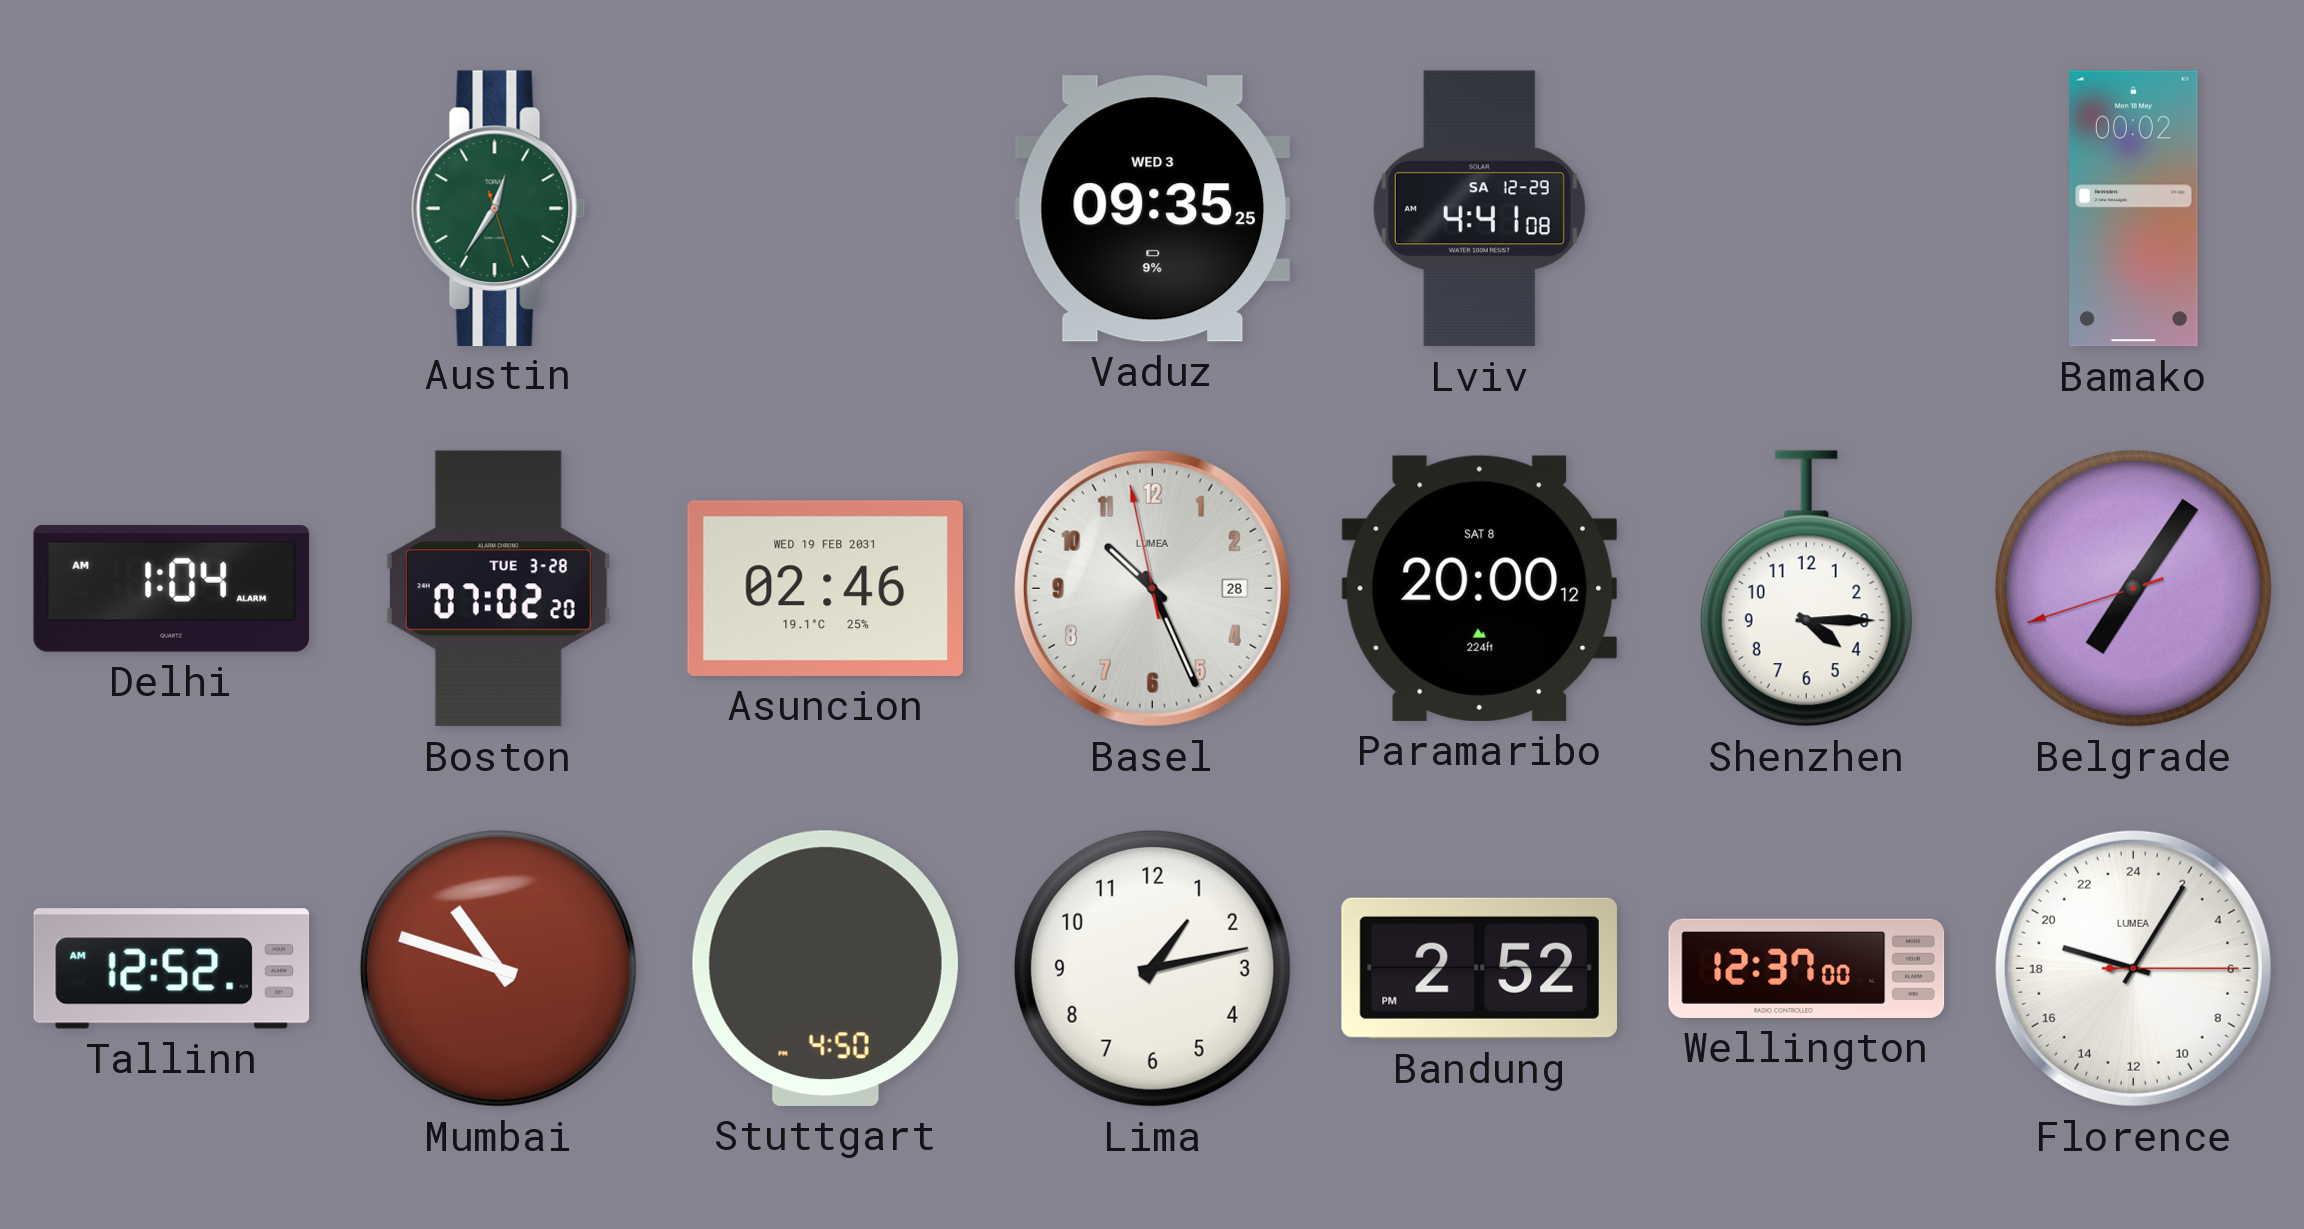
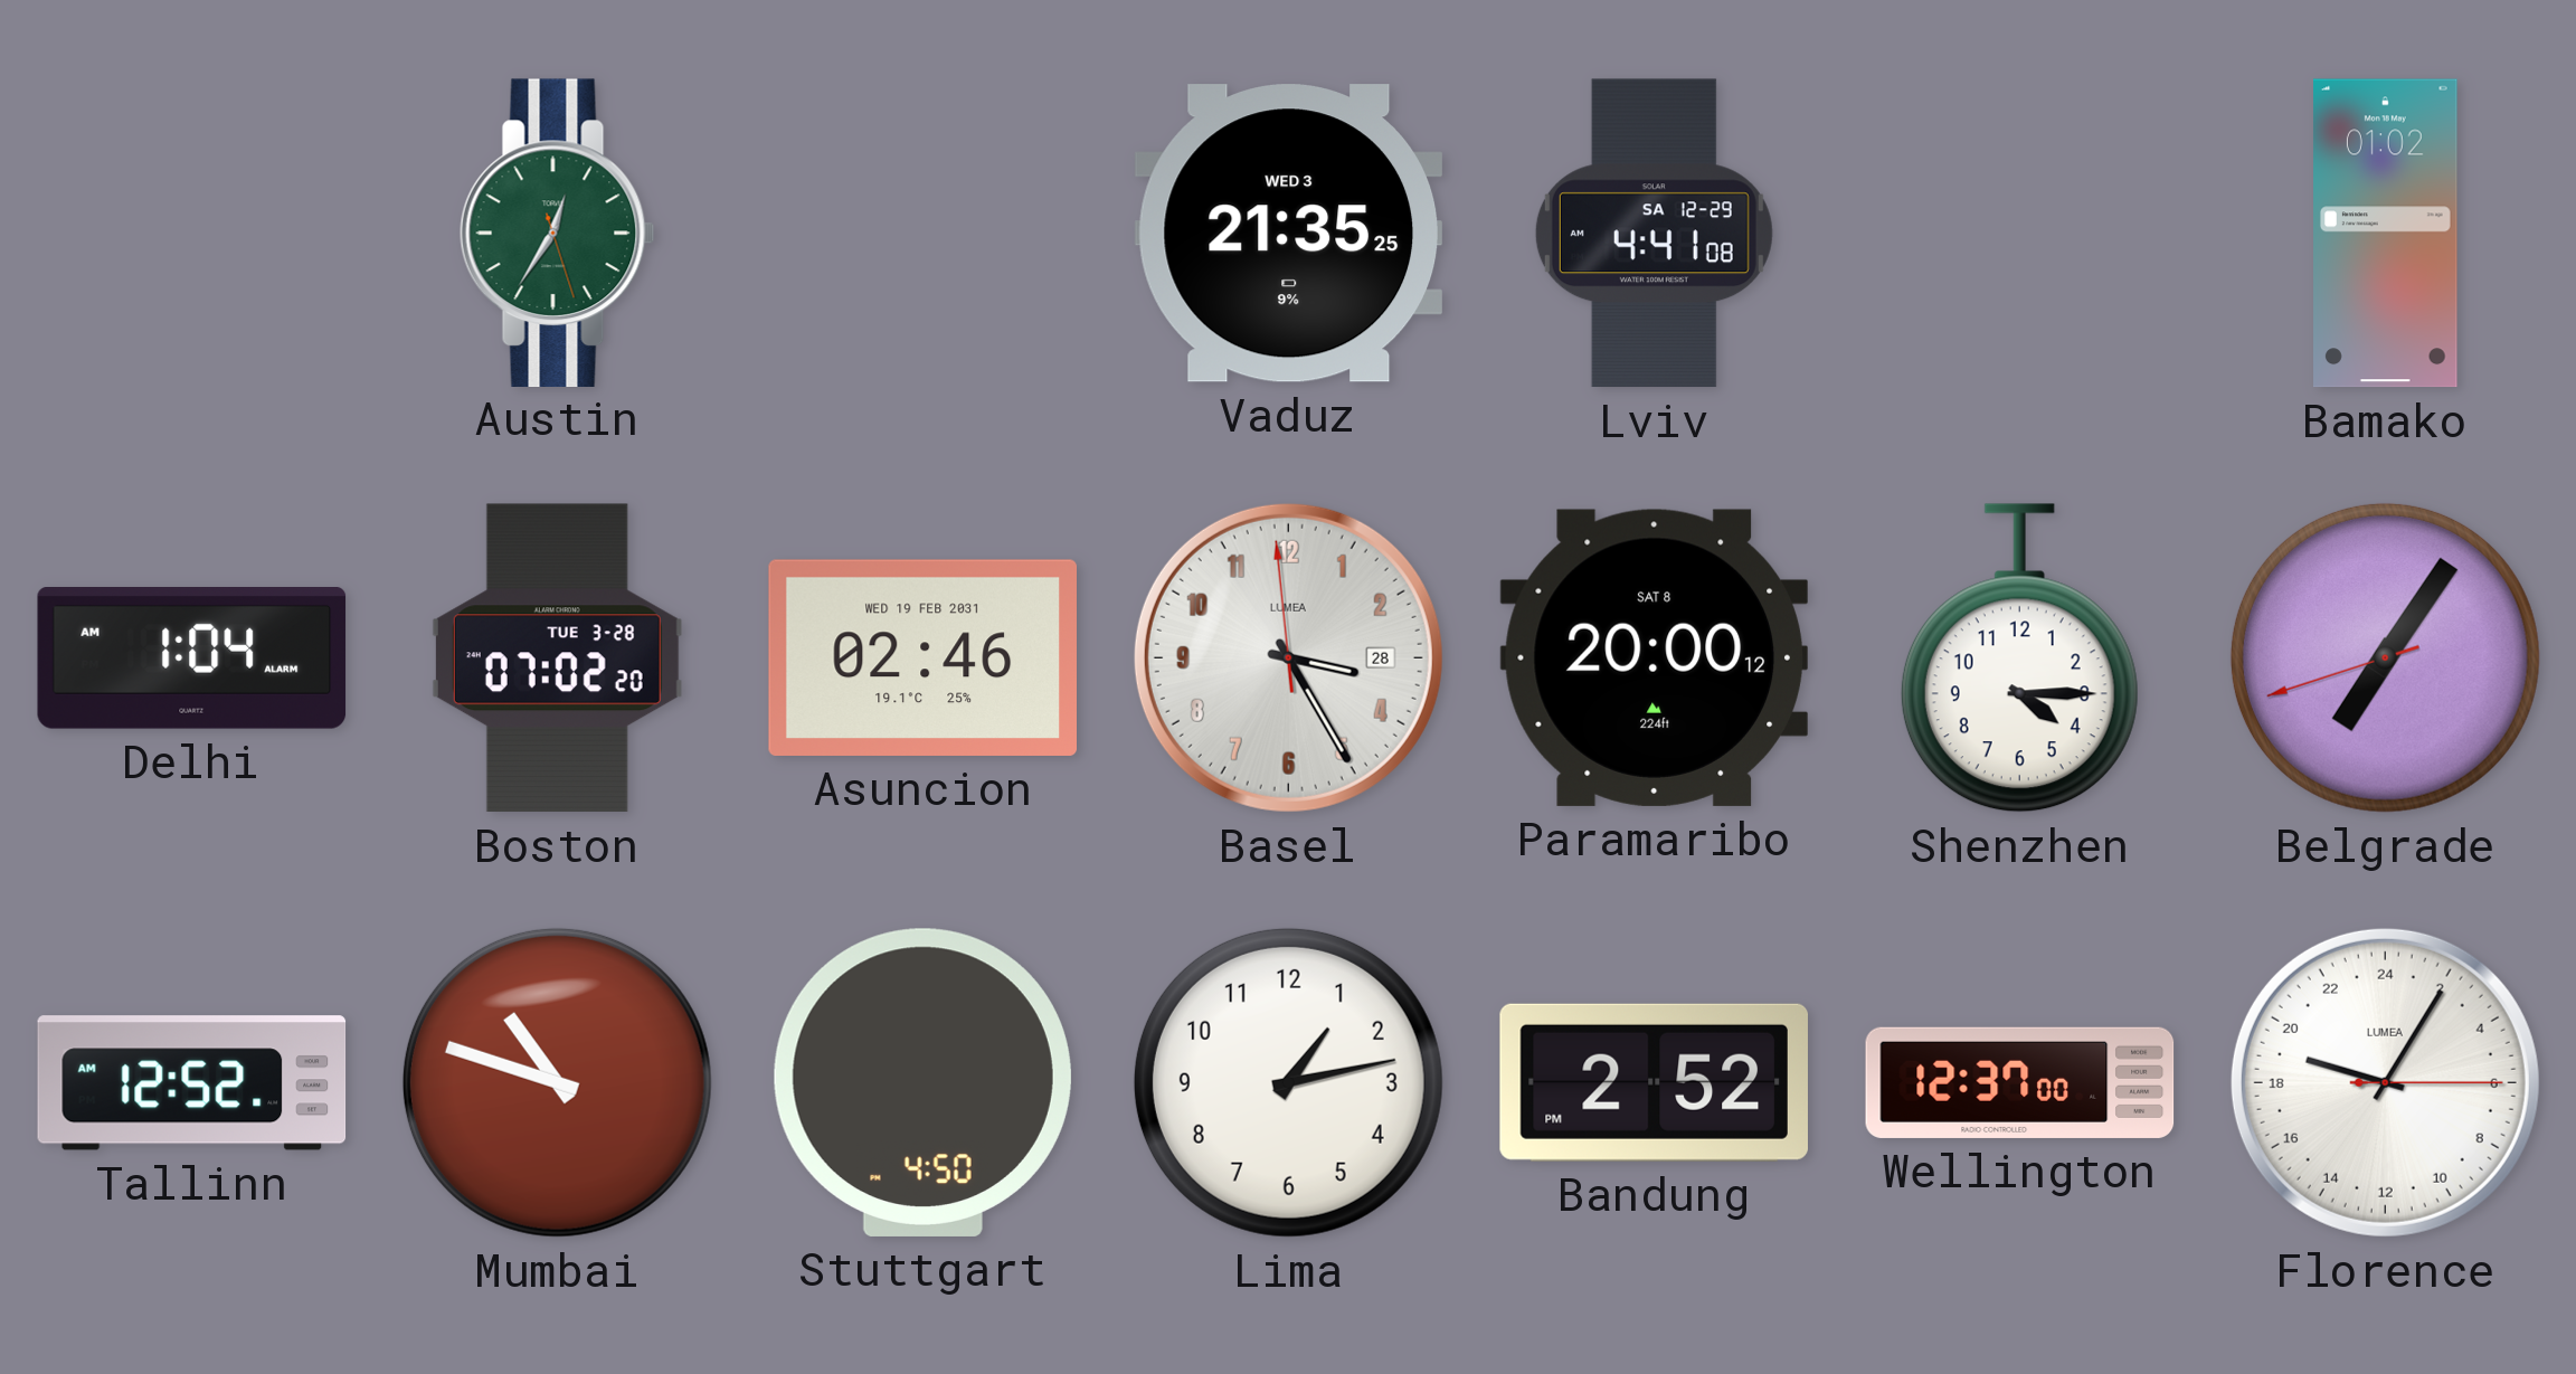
Vaduz: 09:35 -> 21:35
Bamako: 00:02 -> 01:02
Basel: 10:25 -> 3:24
